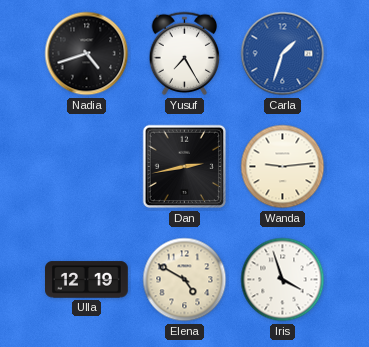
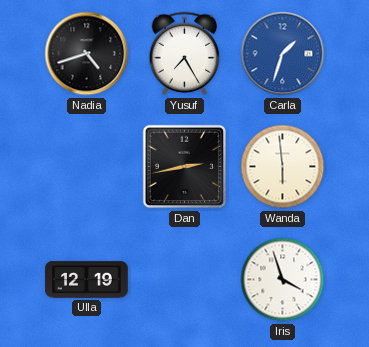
Wanda: 9:14 -> 5:59
Elena: 4:50 -> none
